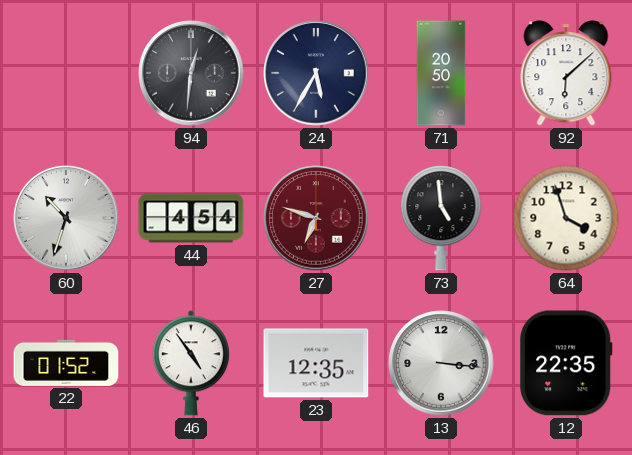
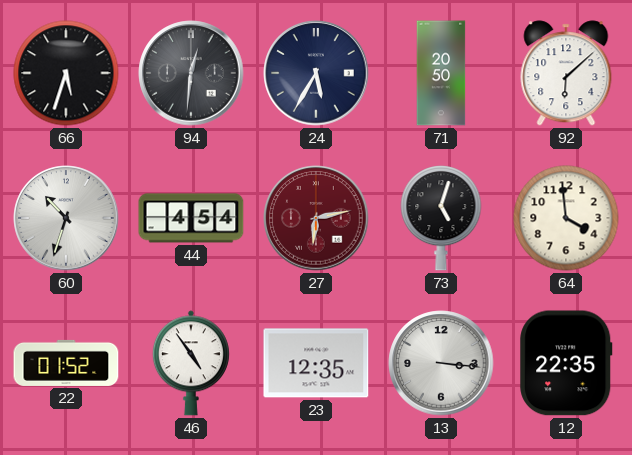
66: none -> 5:33
27: 6:48 -> 6:13
73: 4:59 -> 5:03
64: 3:57 -> 3:59
